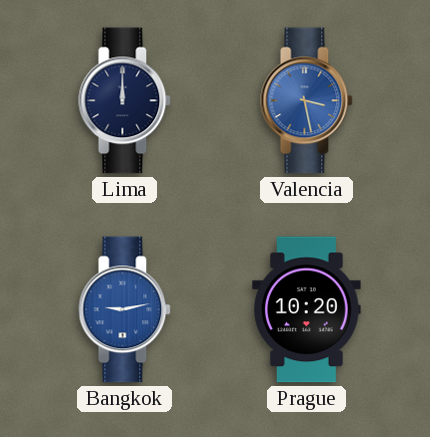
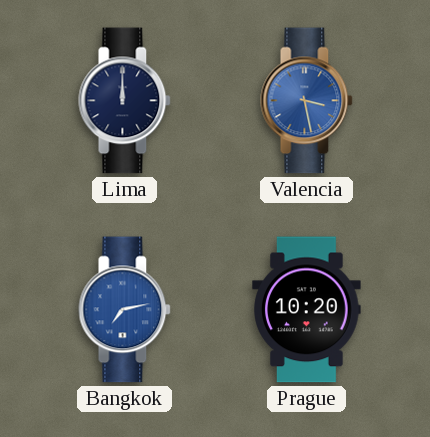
Bangkok: 9:13 -> 7:13
